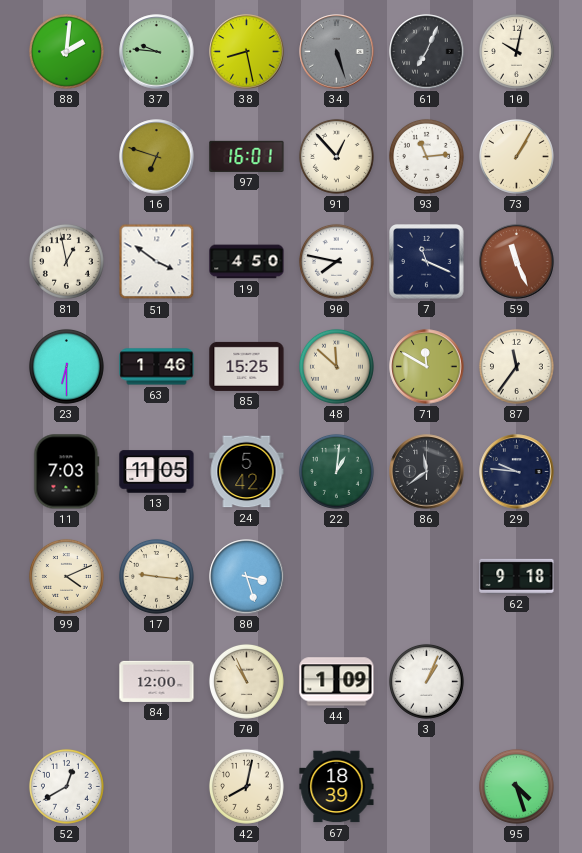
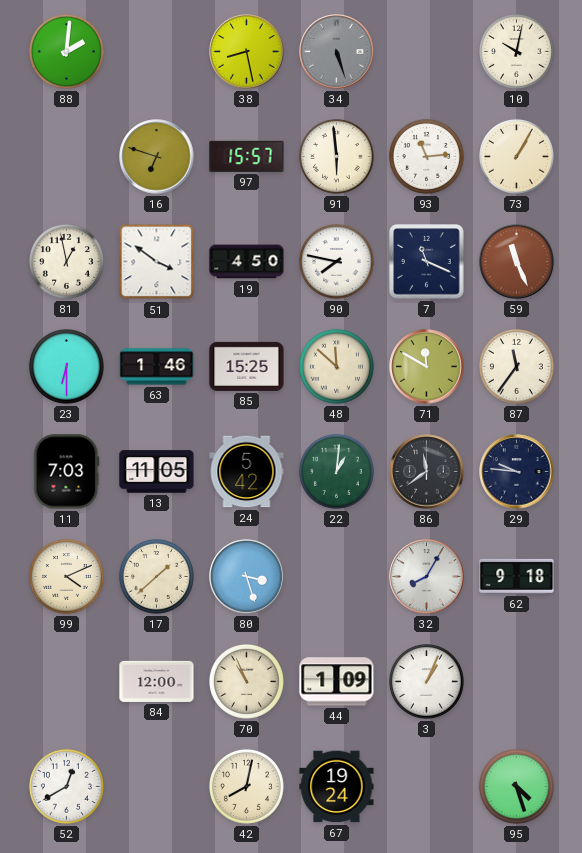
37: 9:46 -> none
61: 7:04 -> none
97: 16:01 -> 15:57
91: 12:53 -> 5:59
17: 9:16 -> 1:38
32: none -> 8:05
67: 18:39 -> 19:24
